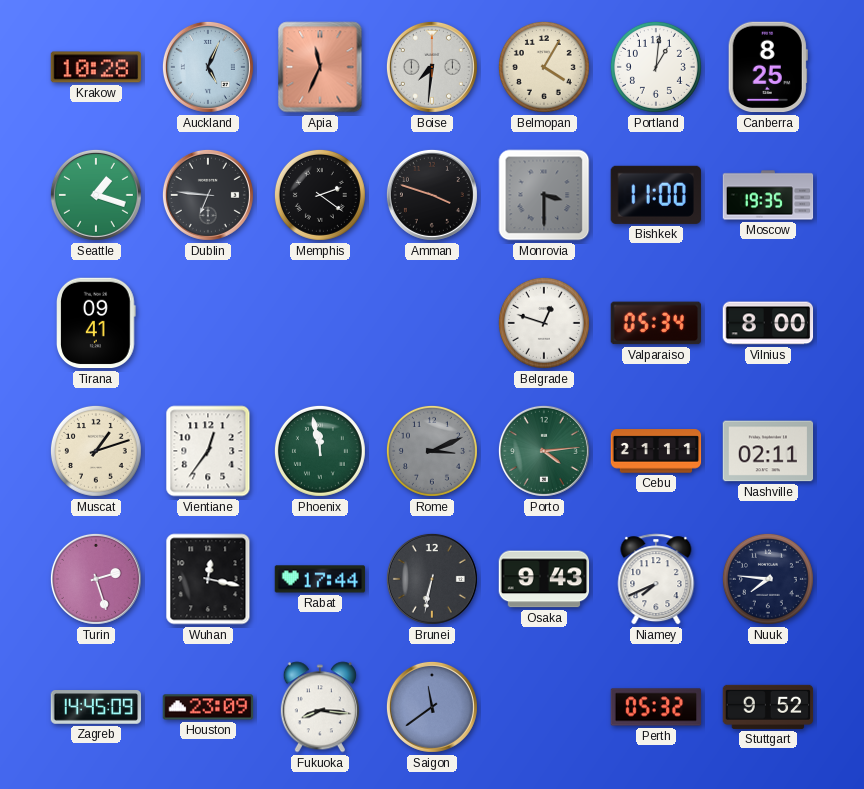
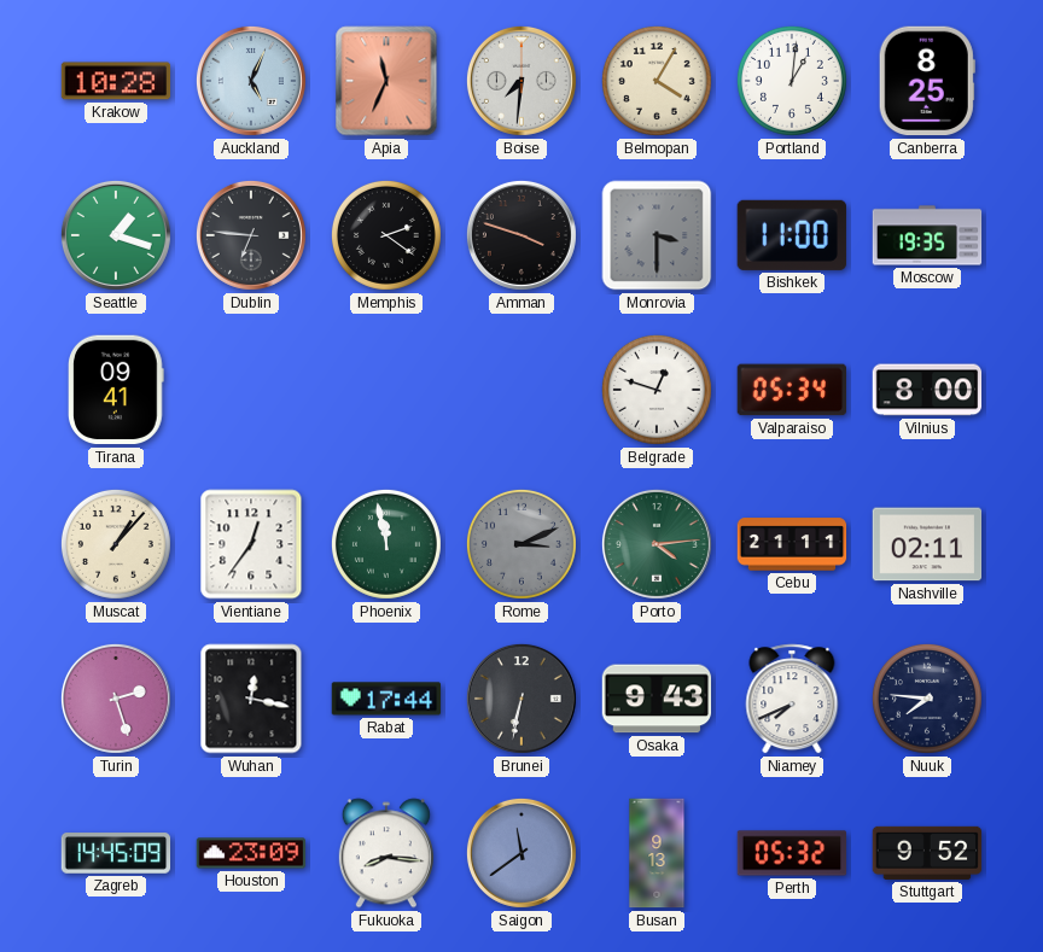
Muscat: 1:12 -> 1:07
Busan: none -> 9:13
